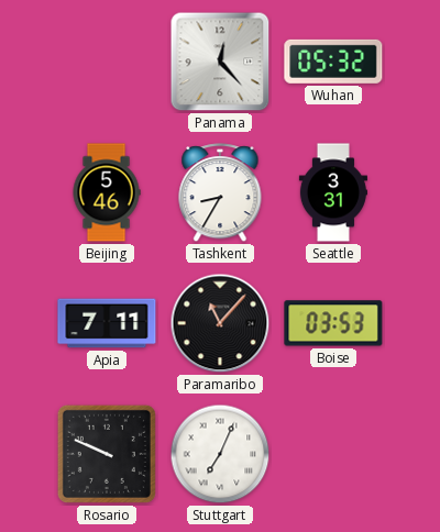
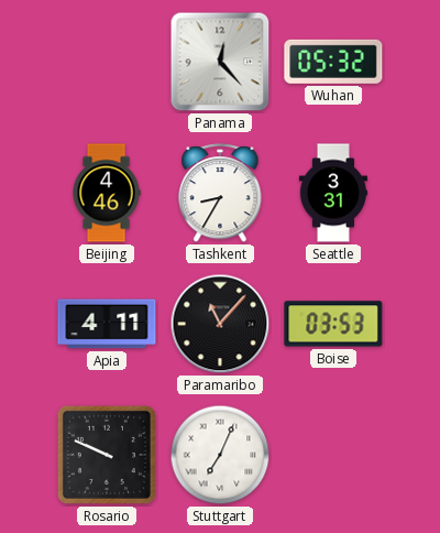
Beijing: 5:46 -> 4:46
Apia: 7:11 -> 4:11
